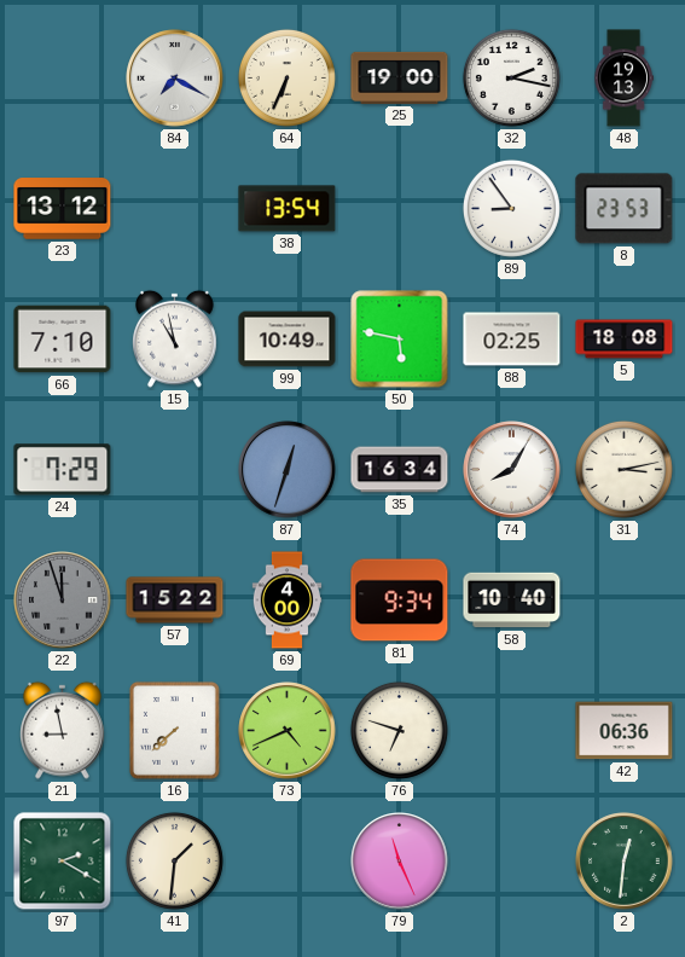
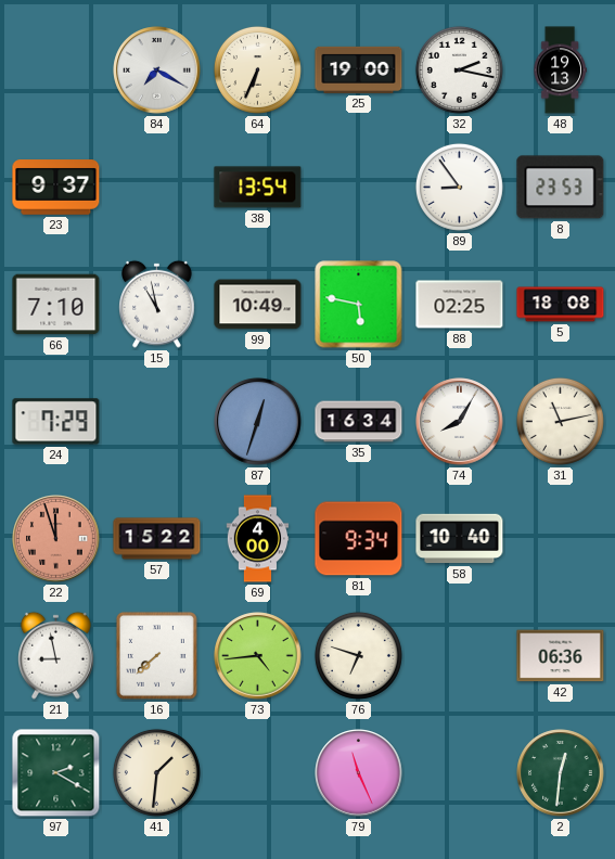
23: 13:12 -> 9:37
31: 3:13 -> 11:13
22 dial: grey -> salmon
73: 4:41 -> 4:44
